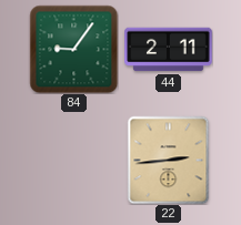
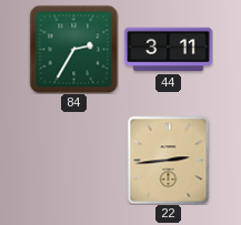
84: 9:06 -> 2:35
44: 2:11 -> 3:11
